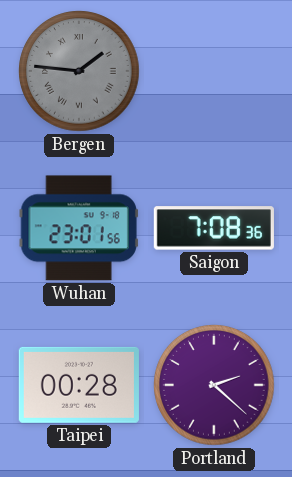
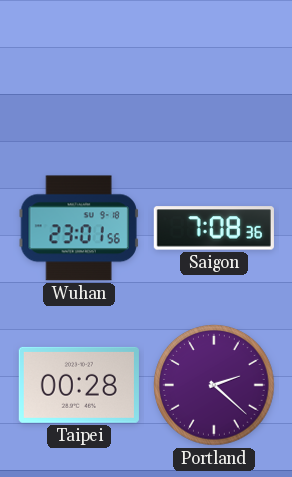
Bergen: 1:46 -> none
